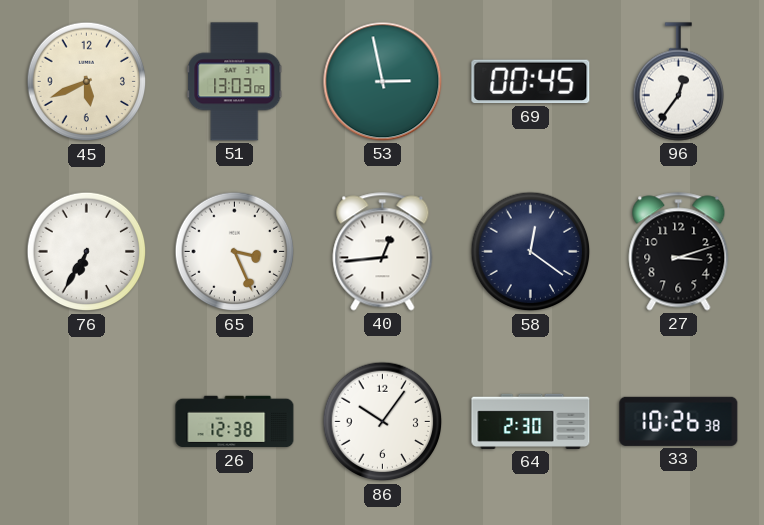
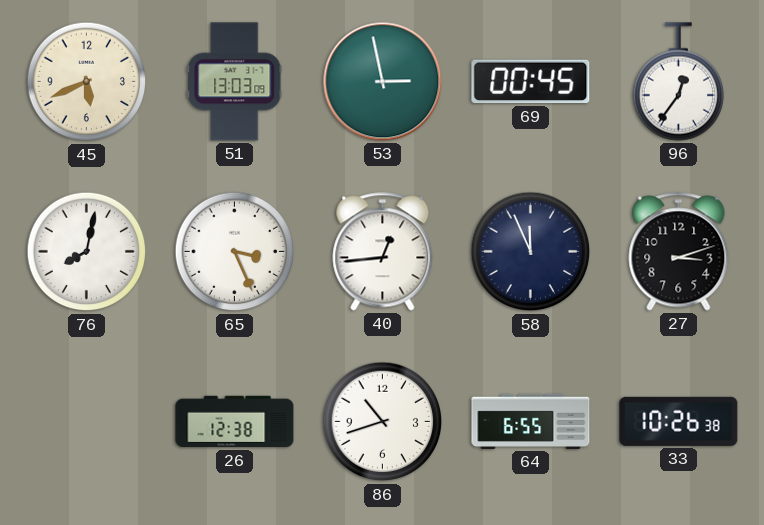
76: 6:35 -> 8:02
58: 12:21 -> 11:56
86: 10:06 -> 10:42
64: 2:30 -> 6:55
